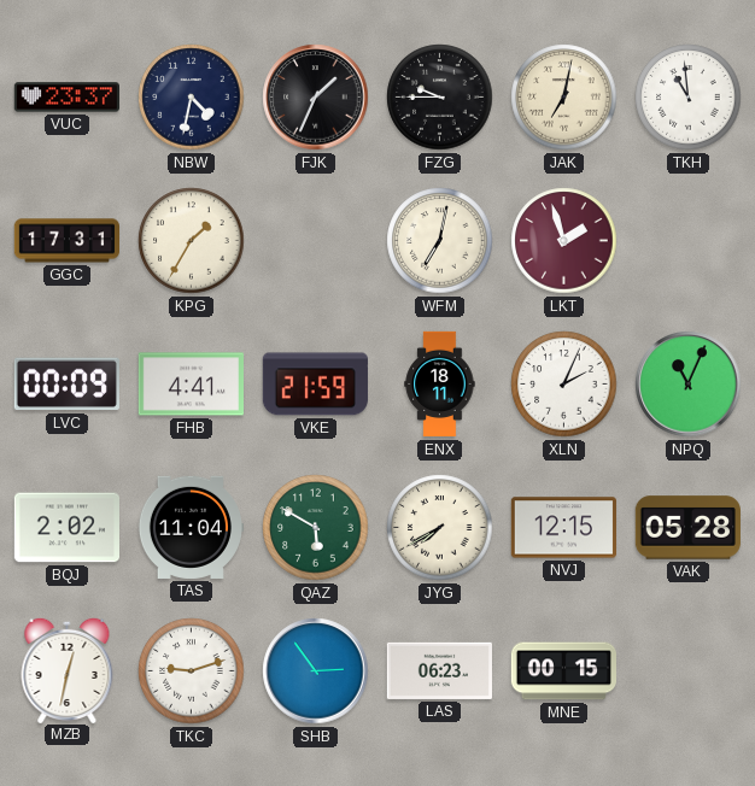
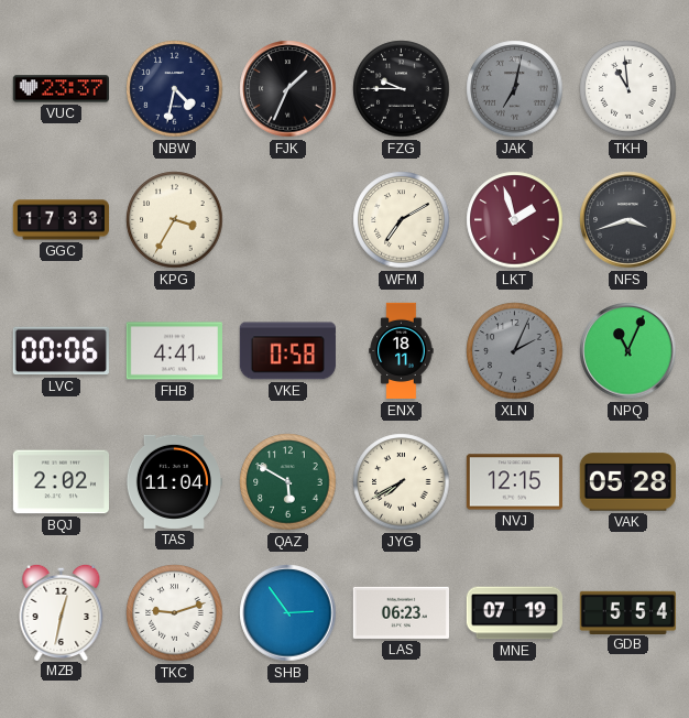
JAK dial: cream -> grey
GGC: 17:31 -> 17:33
KPG: 1:35 -> 3:35
WFM: 7:02 -> 7:10
NFS: none -> 3:42
LVC: 00:09 -> 00:06
VKE: 21:59 -> 0:58
XLN dial: white -> grey
MNE: 00:15 -> 07:19
GDB: none -> 5:54
